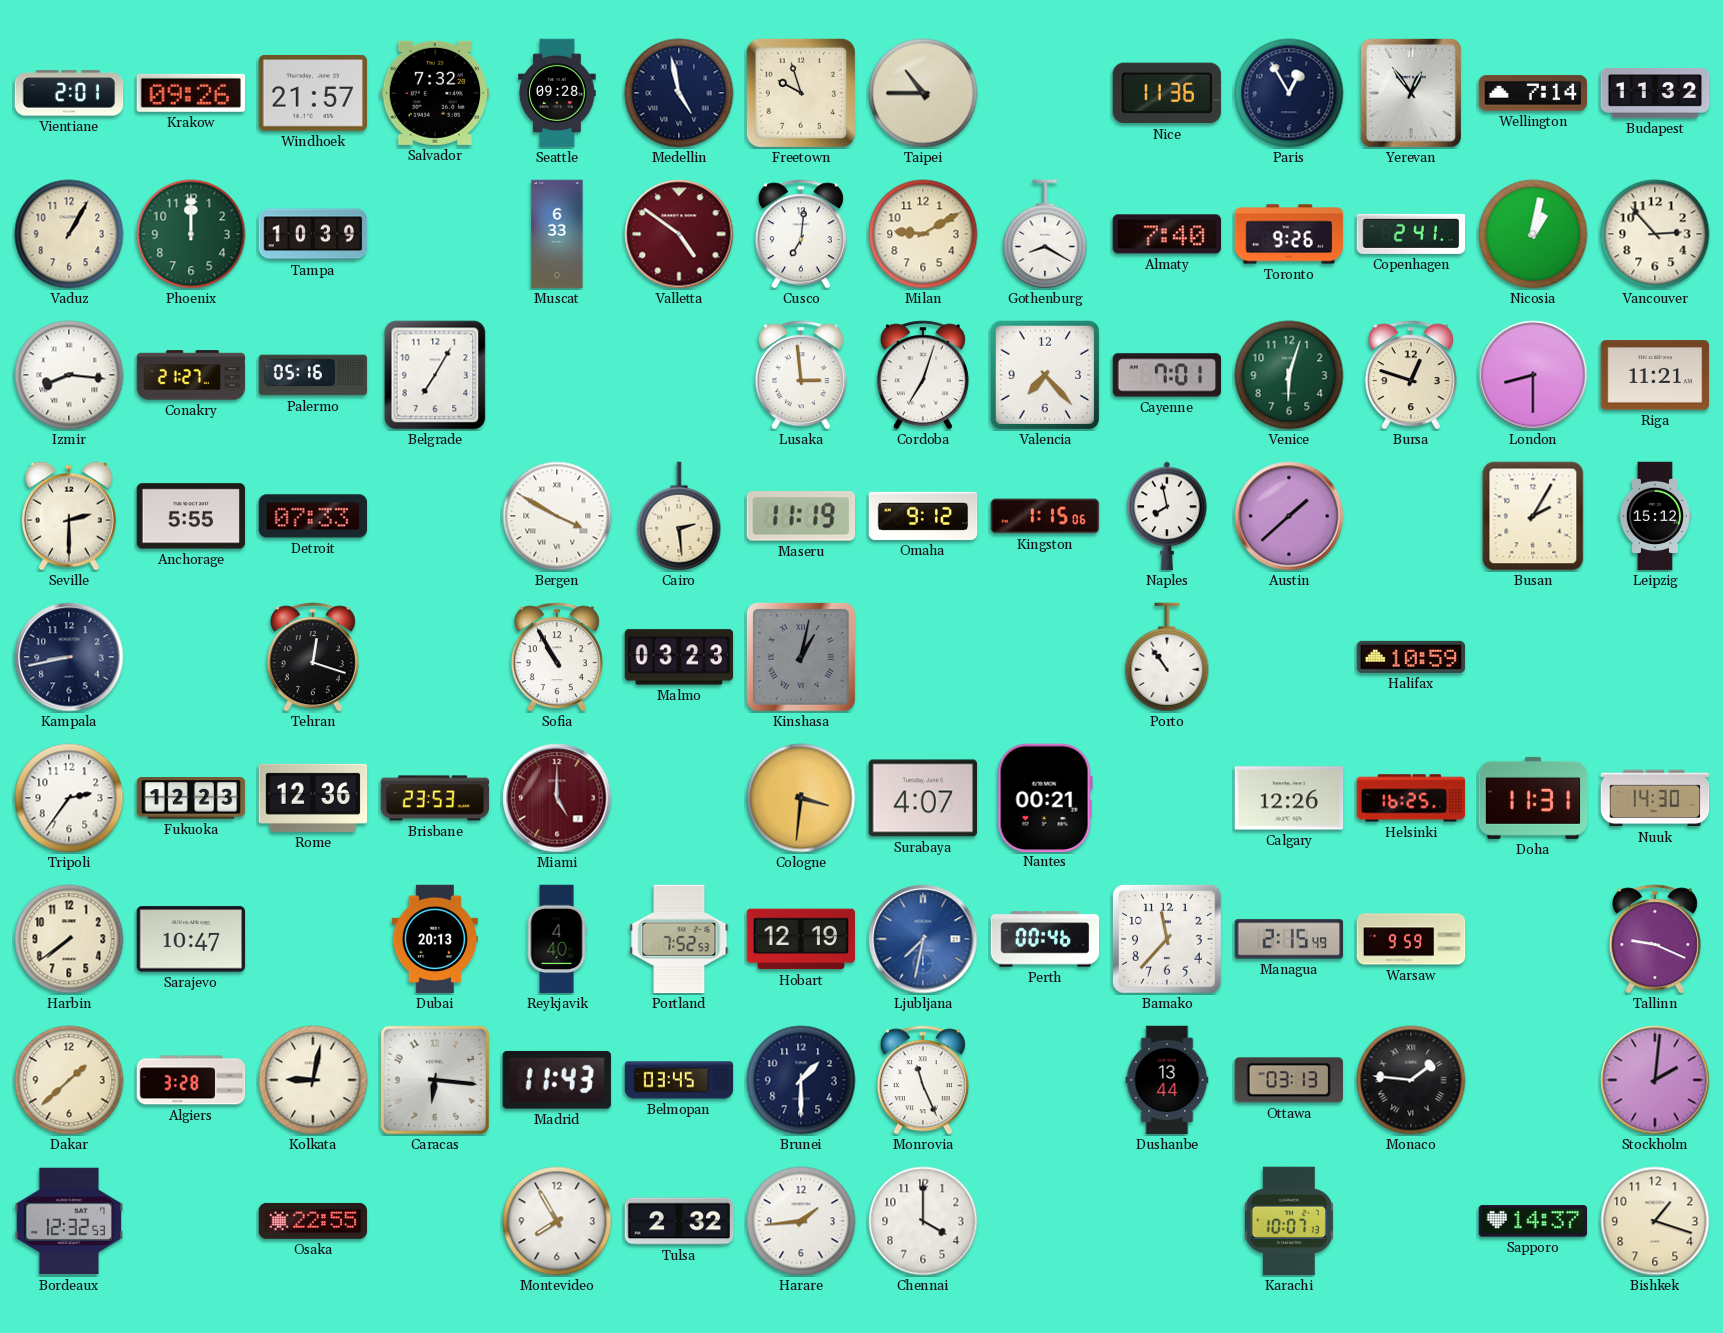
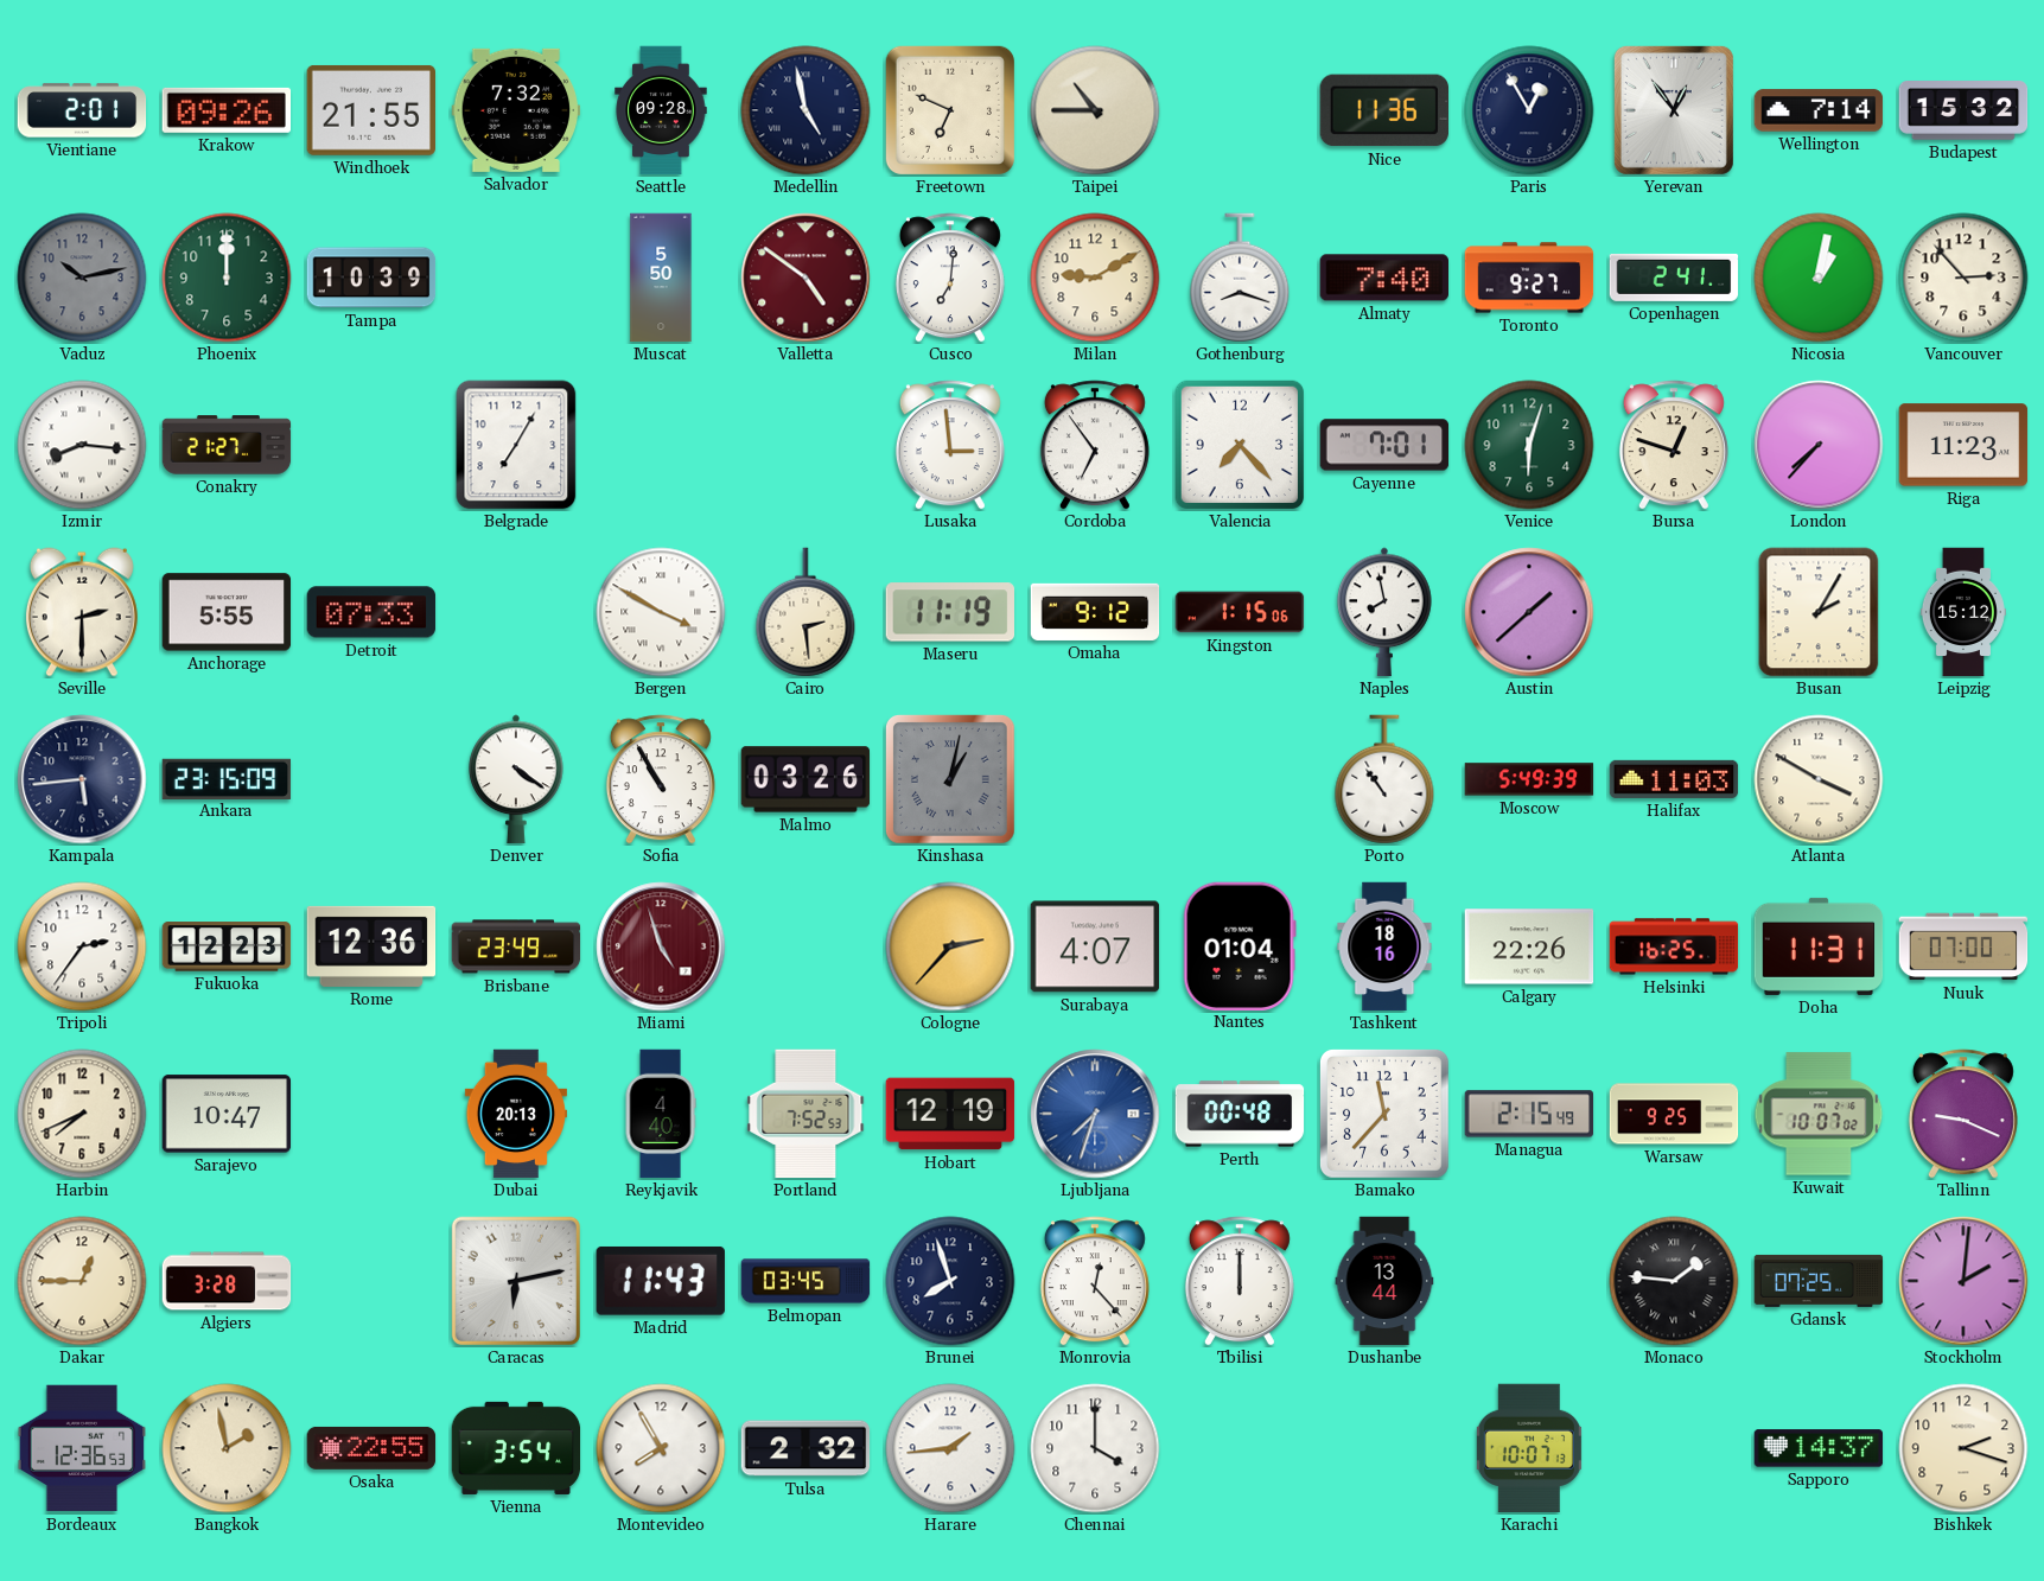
Windhoek: 21:57 -> 21:55
Freetown: 9:57 -> 6:49
Budapest: 11:32 -> 15:32
Vaduz: 1:05 -> 10:13
Vaduz dial: cream -> grey
Muscat: 6:33 -> 5:50
Gothenburg: 8:20 -> 8:18
Toronto: 9:26 -> 9:27
Palermo: 05:16 -> none
Cordoba: 7:03 -> 6:54
London: 8:30 -> 7:37
Riga: 11:21 -> 11:23
Kampala: 8:43 -> 5:44
Ankara: none -> 23:15
Tehran: 12:18 -> none
Denver: none -> 4:21
Malmo: 03:23 -> 03:26
Moscow: none -> 5:49
Halifax: 10:59 -> 11:03
Atlanta: none -> 3:50
Brisbane: 23:53 -> 23:49
Miami: 5:00 -> 4:57
Cologne: 3:31 -> 2:37
Nantes: 00:21 -> 01:04
Tashkent: none -> 18:16
Calgary: 12:26 -> 22:26
Nuuk: 14:30 -> 07:00
Harbin: 7:39 -> 7:41
Ljubljana: 7:32 -> 7:33
Perth: 00:46 -> 00:48
Warsaw: 9:59 -> 9:25
Kuwait: none -> 10:07
Dakar: 1:38 -> 12:45
Kolkata: 9:02 -> none
Caracas: 6:16 -> 6:13
Brunei: 1:30 -> 7:57
Monrovia: 11:26 -> 12:23
Tbilisi: none -> 12:00
Ottawa: 03:13 -> none
Gdansk: none -> 07:25
Bordeaux: 12:32 -> 12:36
Bangkok: none -> 1:58
Vienna: none -> 3:54
Bishkek: 1:18 -> 2:18
